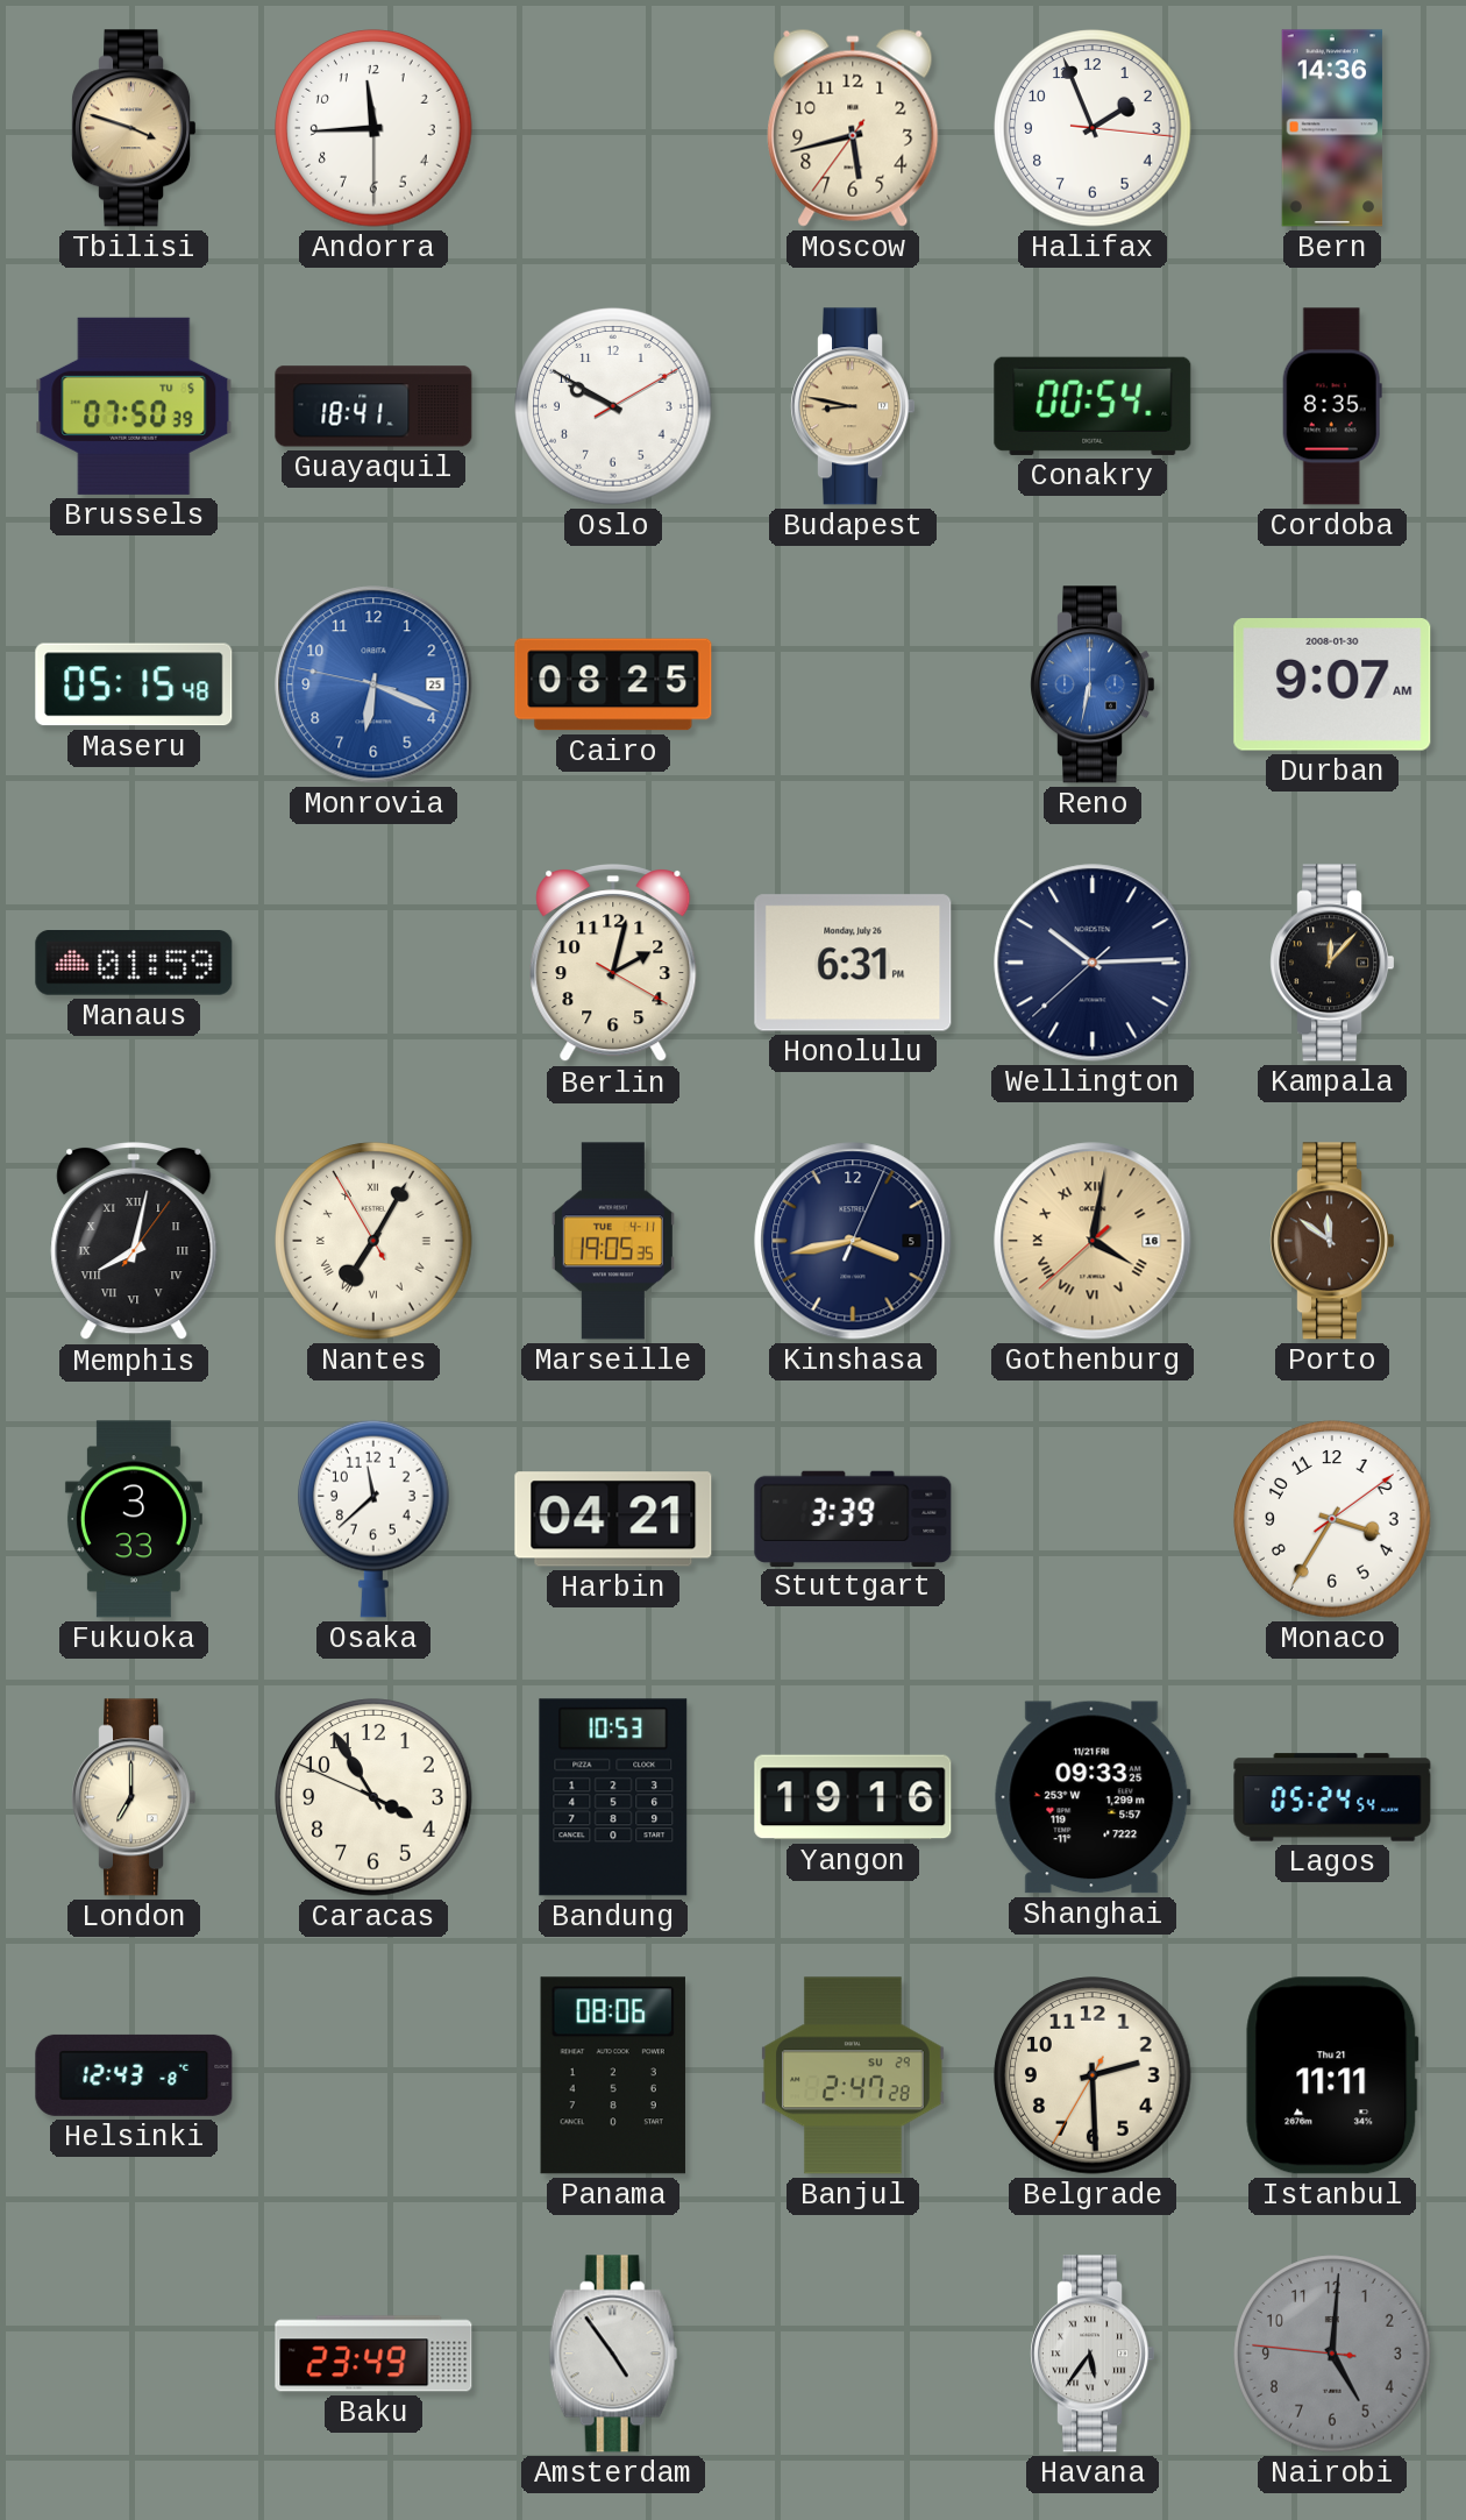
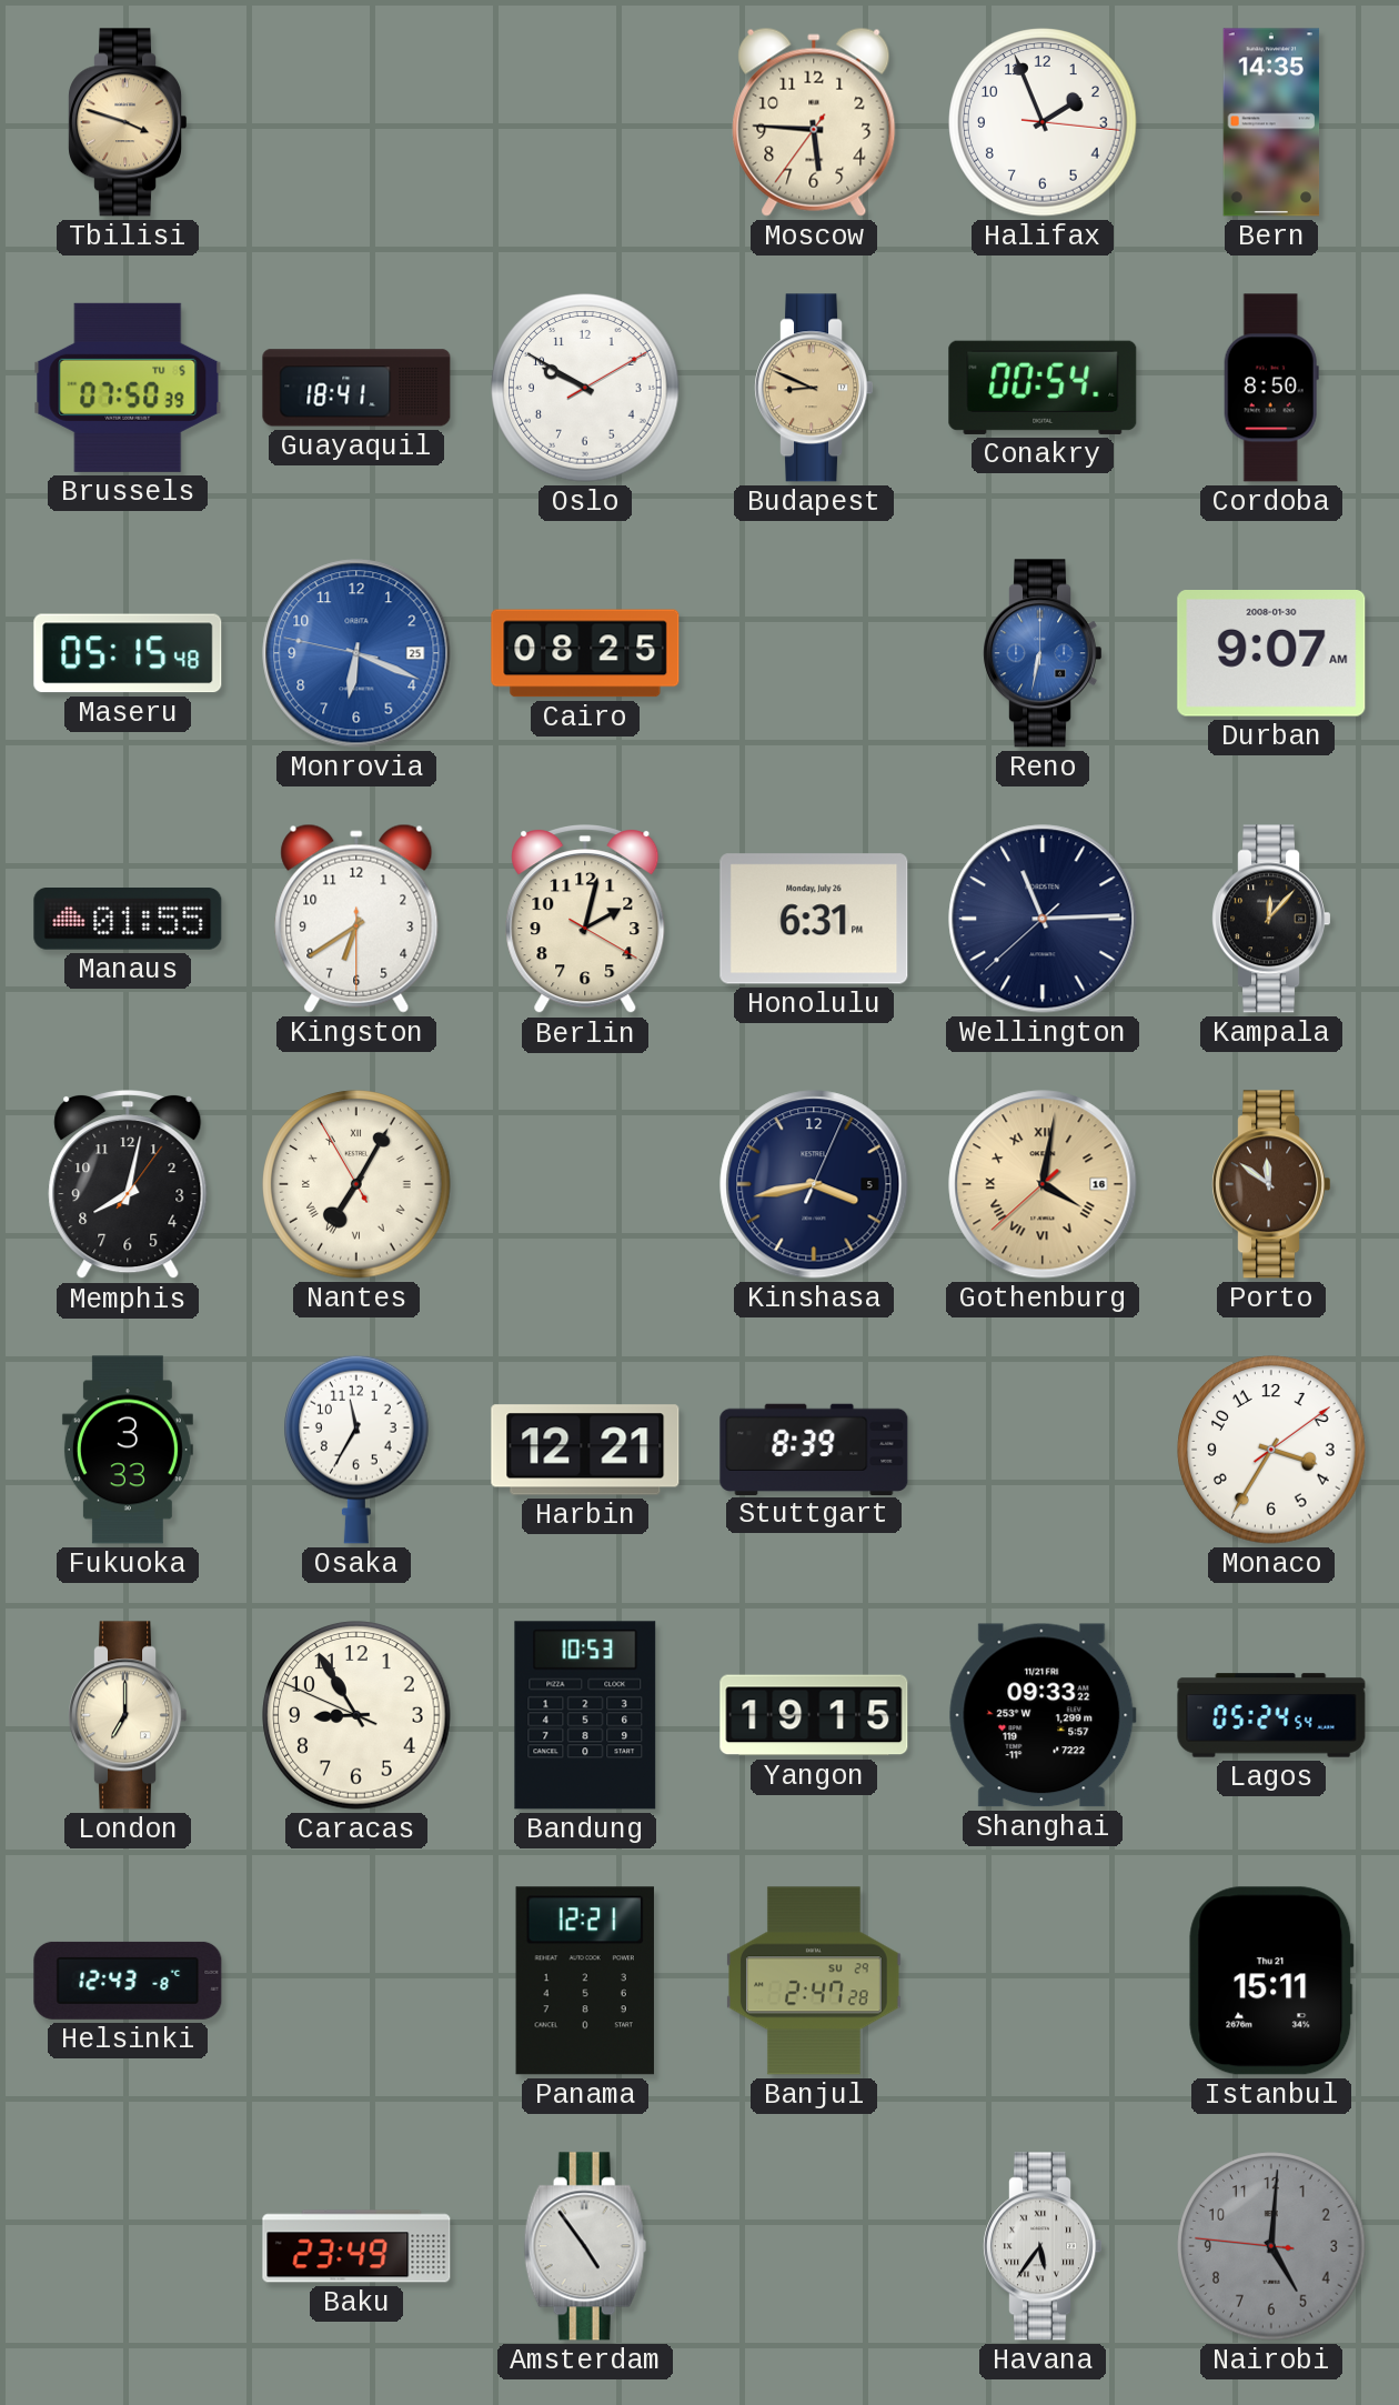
Andorra: 11:44 -> none
Moscow: 5:42 -> 5:45
Bern: 14:36 -> 14:35
Budapest: 8:47 -> 8:49
Cordoba: 8:35 -> 8:50
Manaus: 01:59 -> 01:55
Kingston: none -> 6:39
Wellington: 10:14 -> 11:14
Memphis numerals: Roman -> Arabic
Marseille: 19:05 -> none
Osaka: 11:38 -> 11:35
Harbin: 04:21 -> 12:21
Stuttgart: 3:39 -> 8:39
Caracas: 3:54 -> 8:54
Yangon: 19:16 -> 19:15
Shanghai: 09:33:25 -> 09:33:22
Panama: 08:06 -> 12:21
Belgrade: 2:29 -> none
Istanbul: 11:11 -> 15:11
